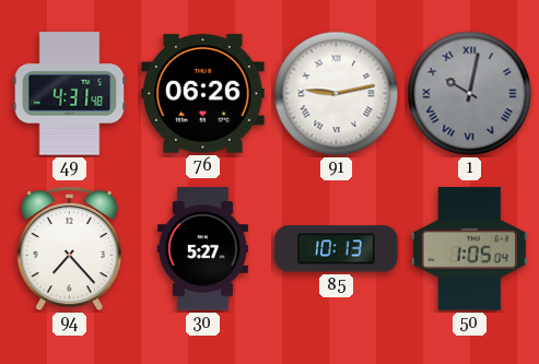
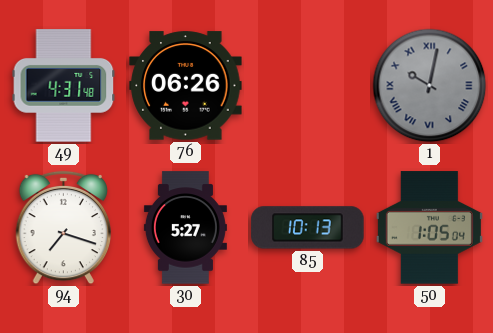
91: 9:13 -> none
94: 7:23 -> 7:18
